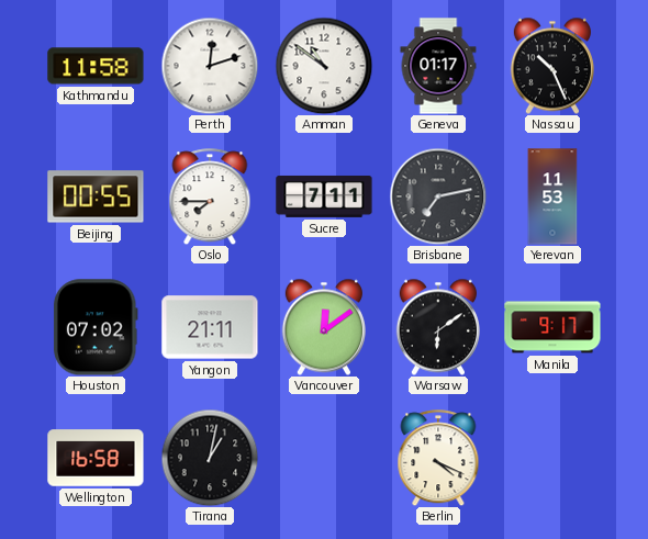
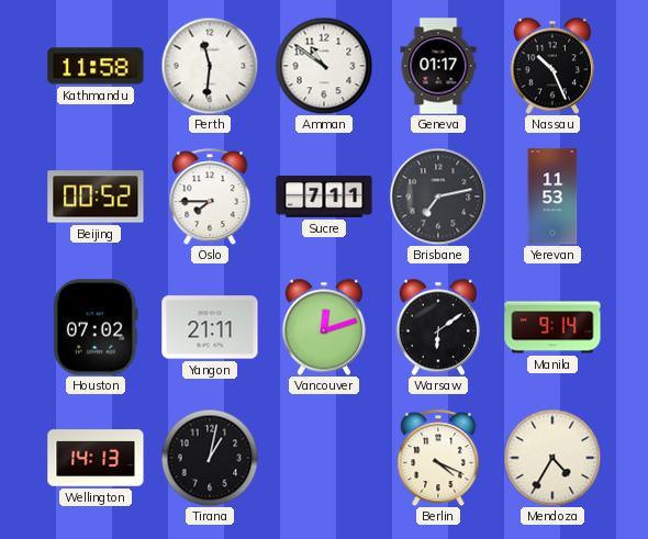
Perth: 12:12 -> 11:31
Beijing: 00:55 -> 00:52
Vancouver: 12:09 -> 12:12
Manila: 9:17 -> 9:14
Wellington: 16:58 -> 14:13
Mendoza: none -> 4:35
